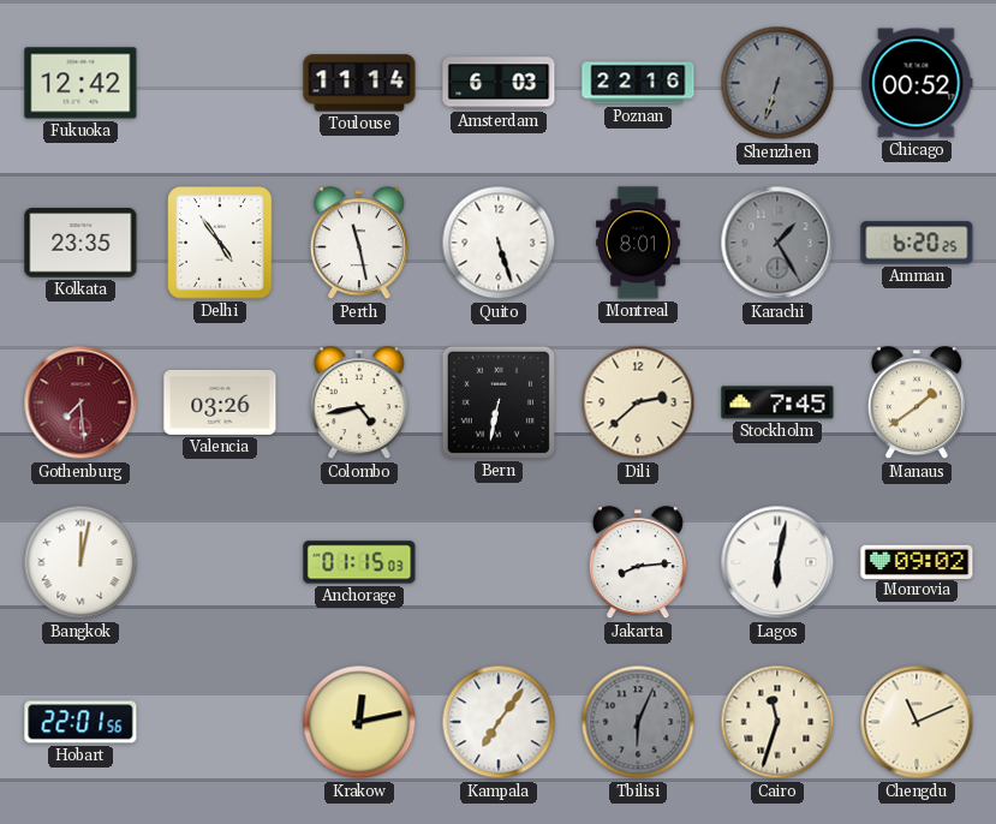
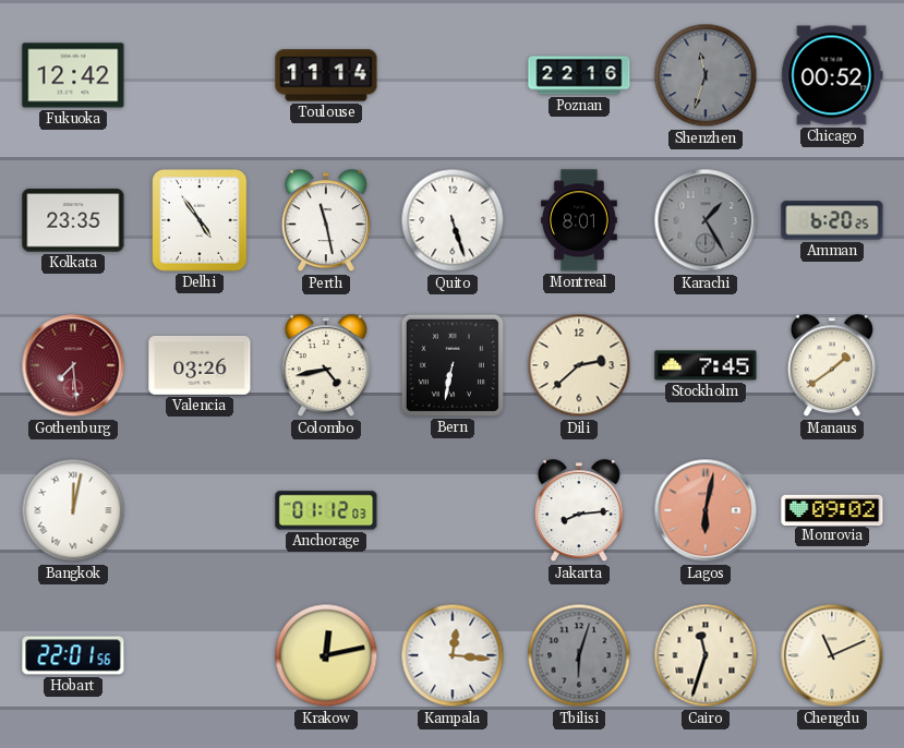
Amsterdam: 6:03 -> none
Shenzhen: 6:33 -> 11:33
Anchorage: 01:15 -> 01:12
Lagos dial: white -> salmon
Kampala: 7:06 -> 12:16
Tbilisi: 6:04 -> 6:03
